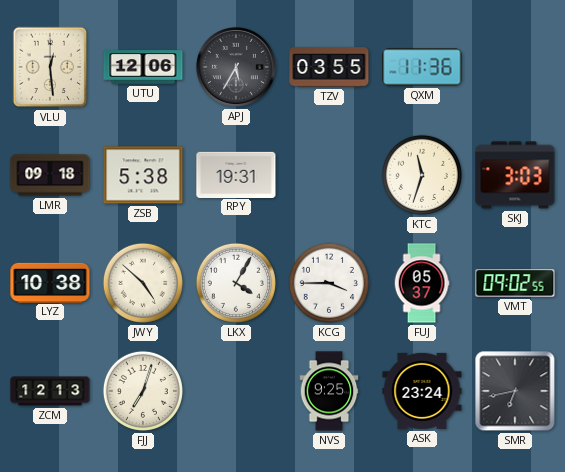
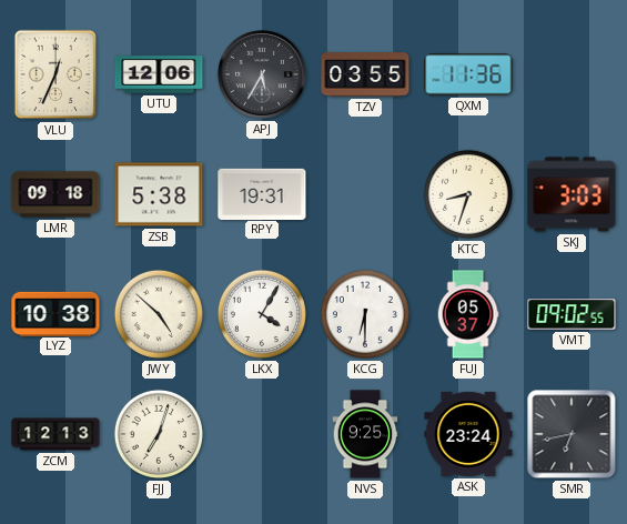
VLU: 12:29 -> 12:34
KTC: 11:33 -> 8:33
KCG: 3:45 -> 6:30
